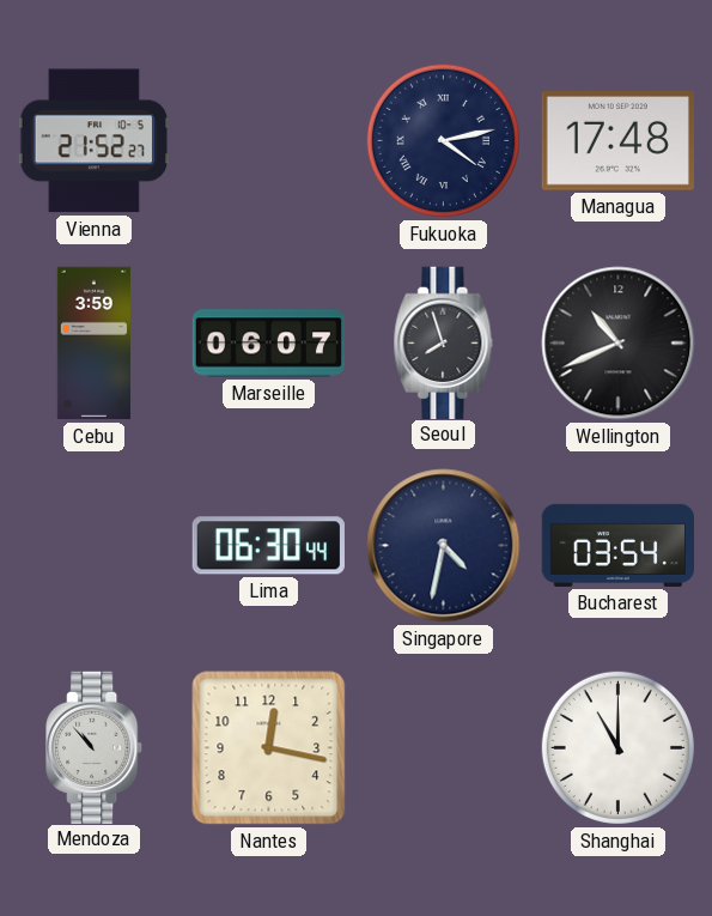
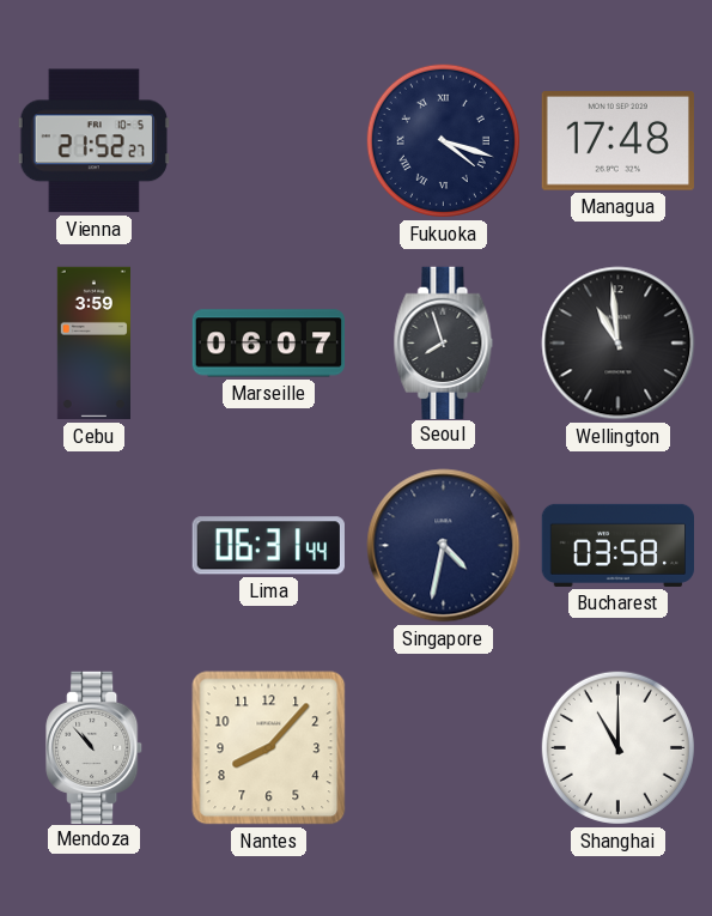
Fukuoka: 4:13 -> 4:18
Wellington: 10:41 -> 10:59
Lima: 06:30 -> 06:31
Bucharest: 03:54 -> 03:58
Nantes: 12:17 -> 8:07
